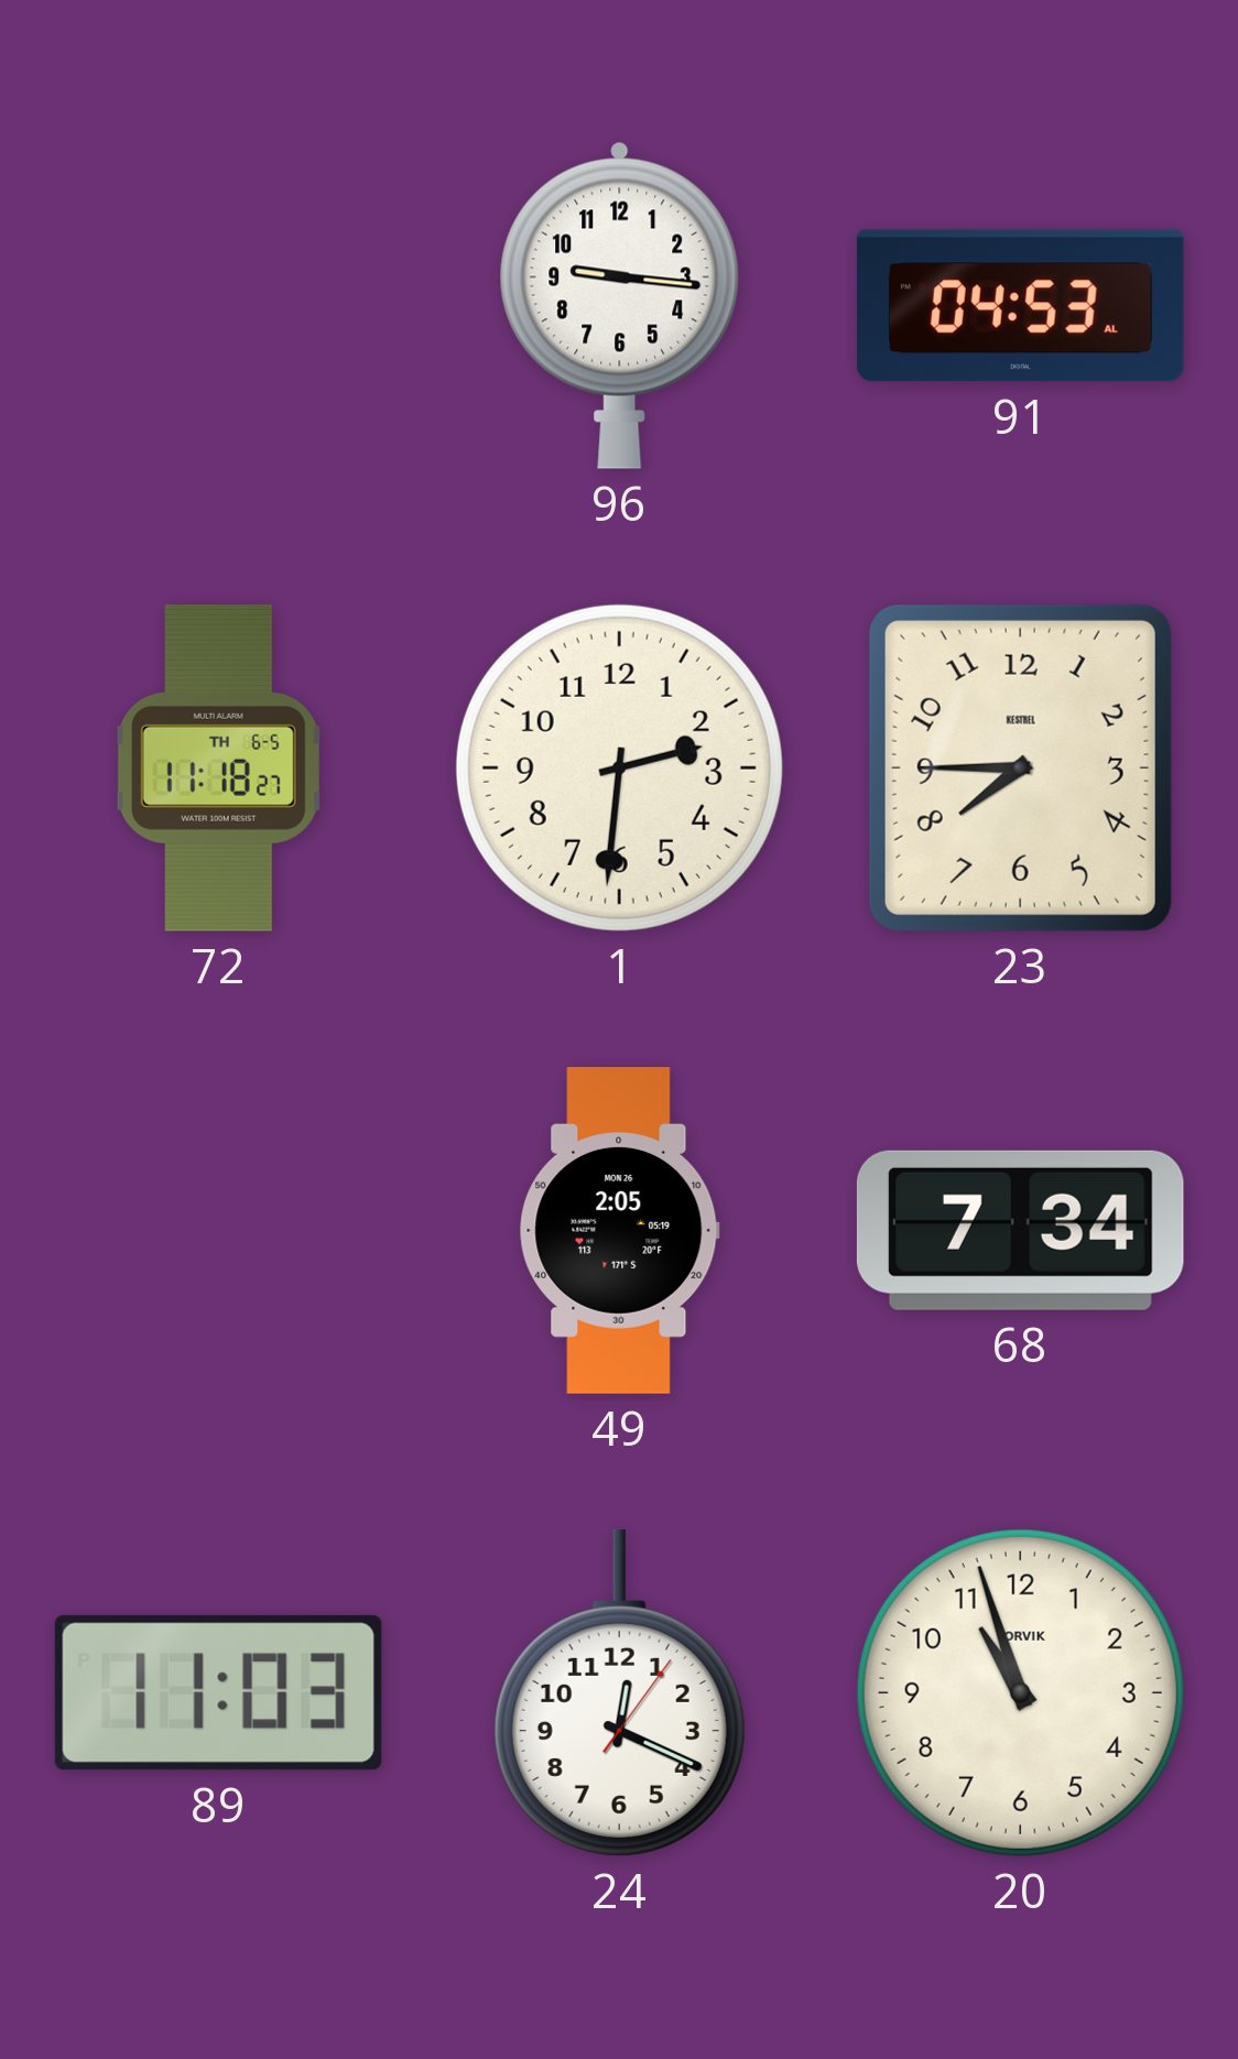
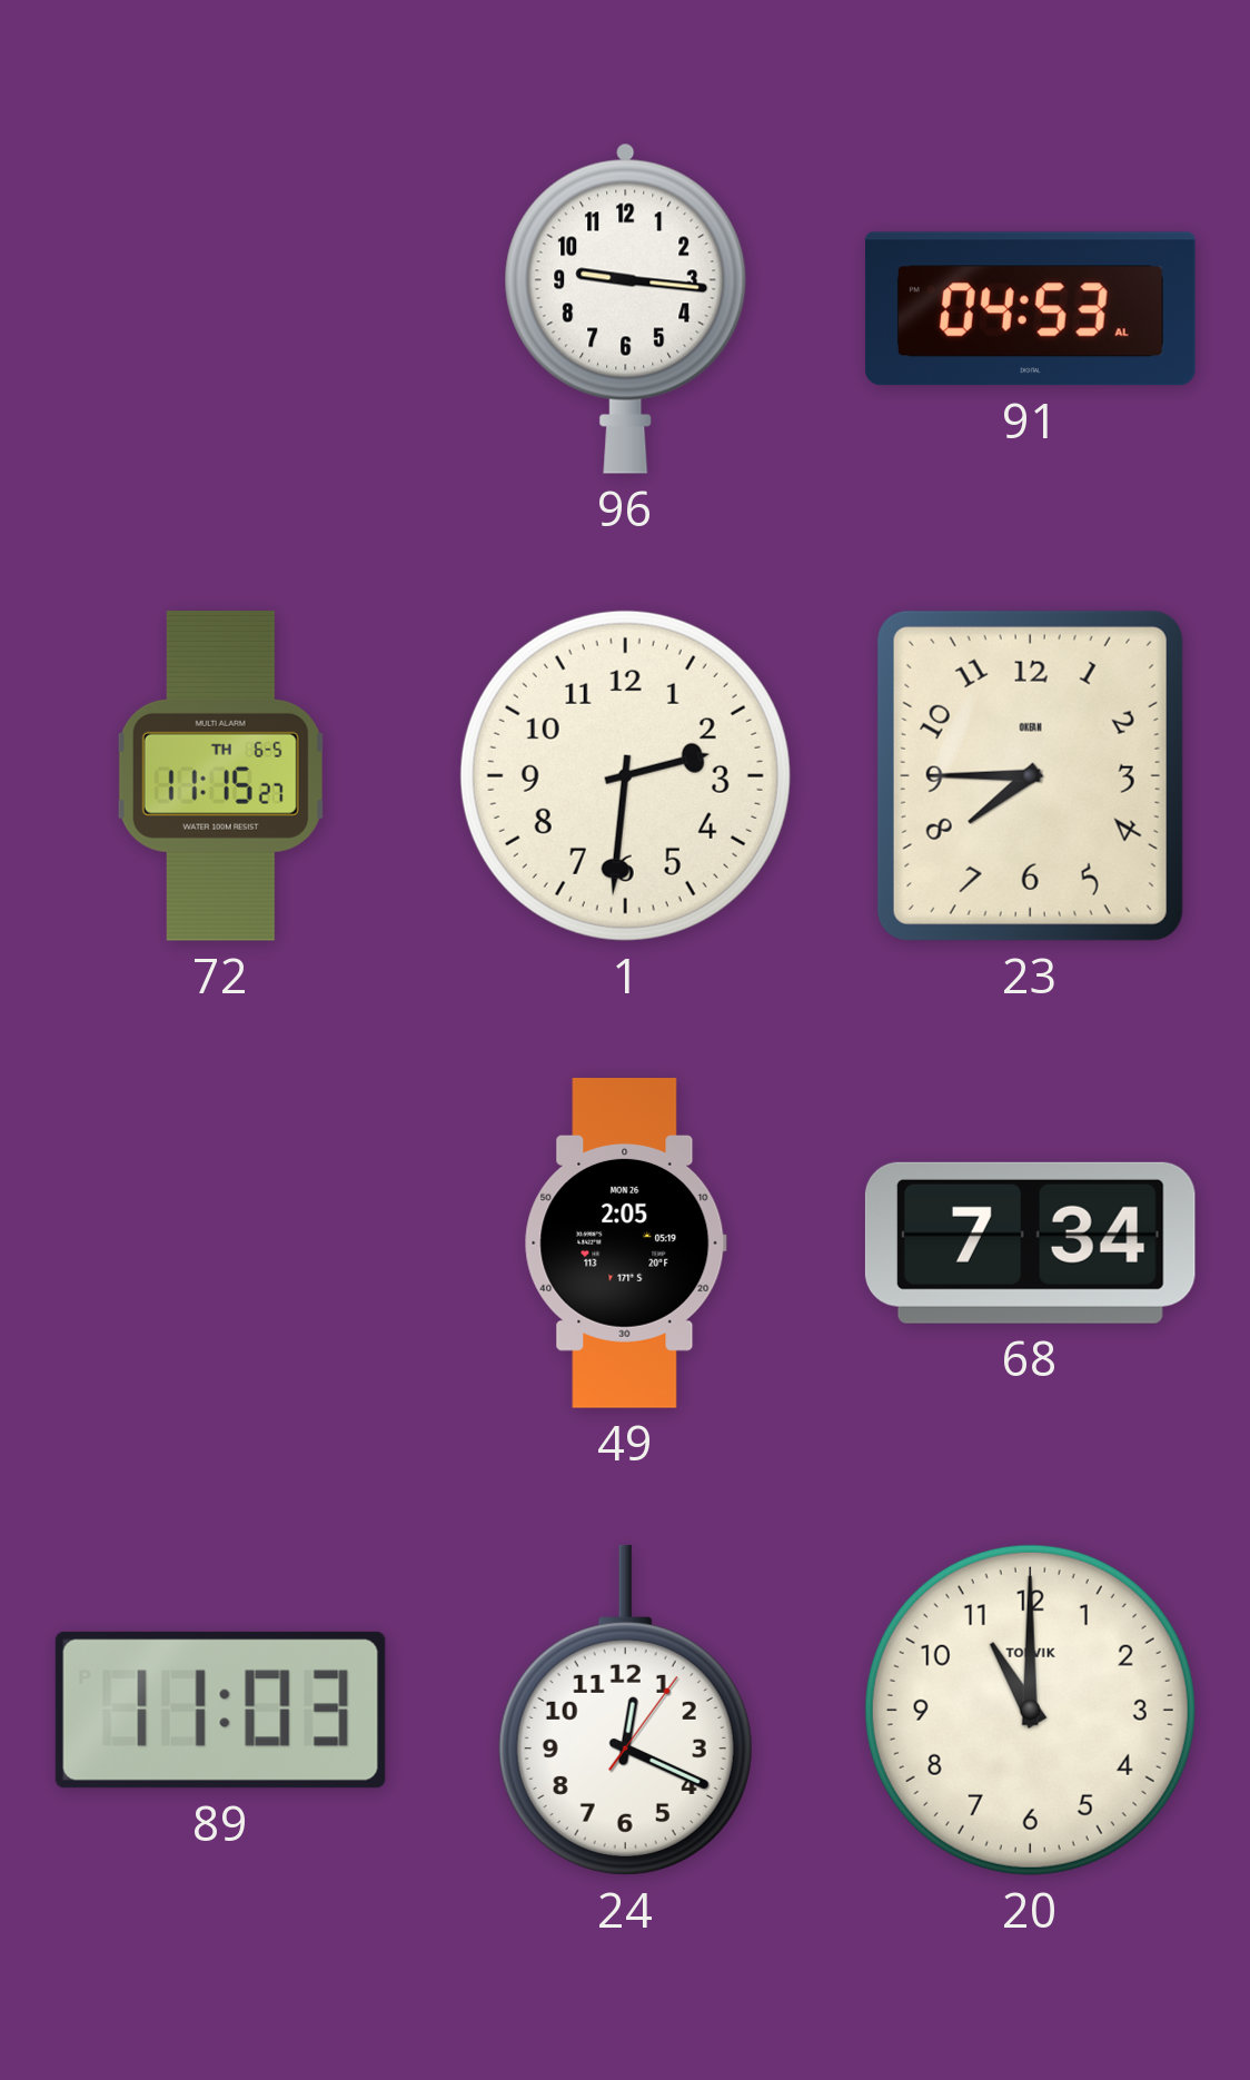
72: 11:18 -> 11:15
23 brand: KESTREL -> OKEAN
20: 10:57 -> 11:00
